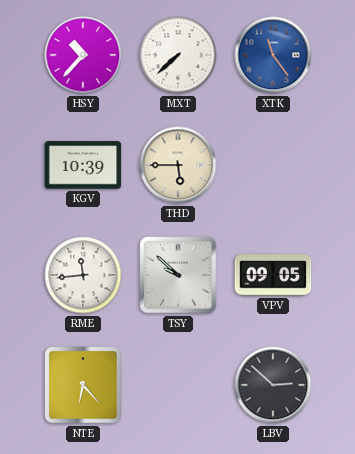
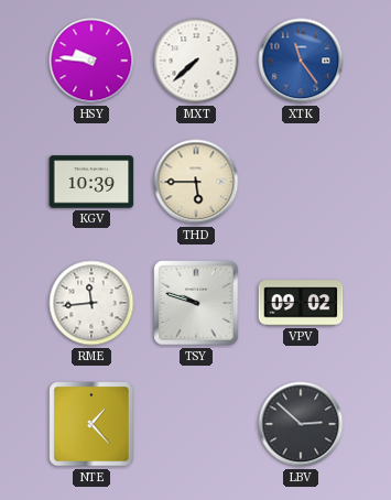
HSY: 10:37 -> 9:46
TSY: 9:52 -> 9:48
VPV: 09:05 -> 09:02
NTE: 6:23 -> 1:23
